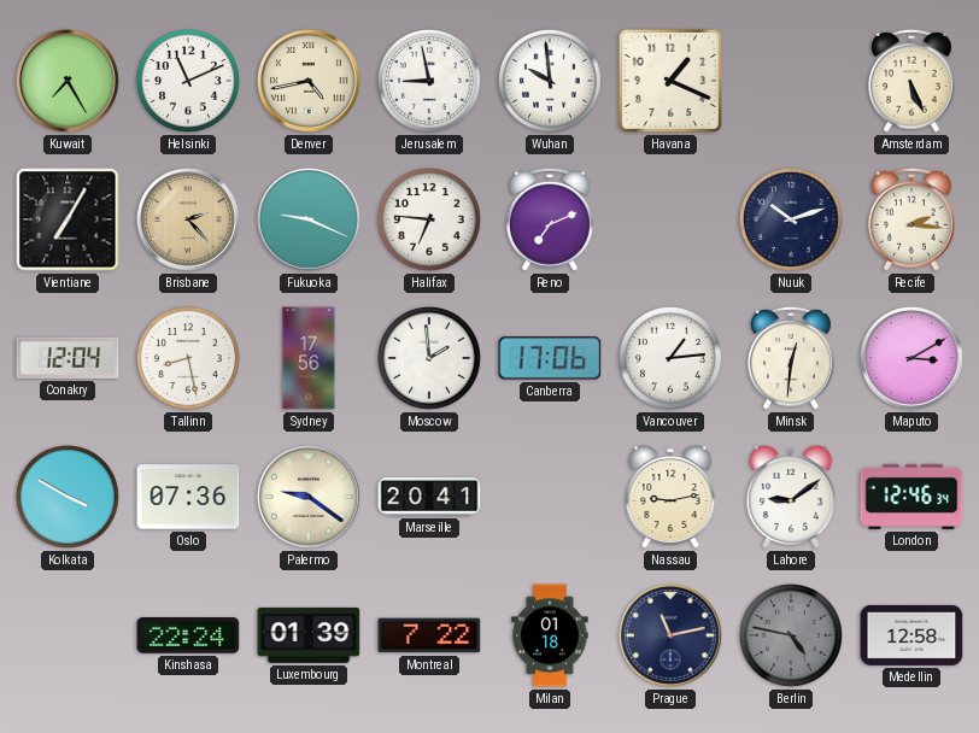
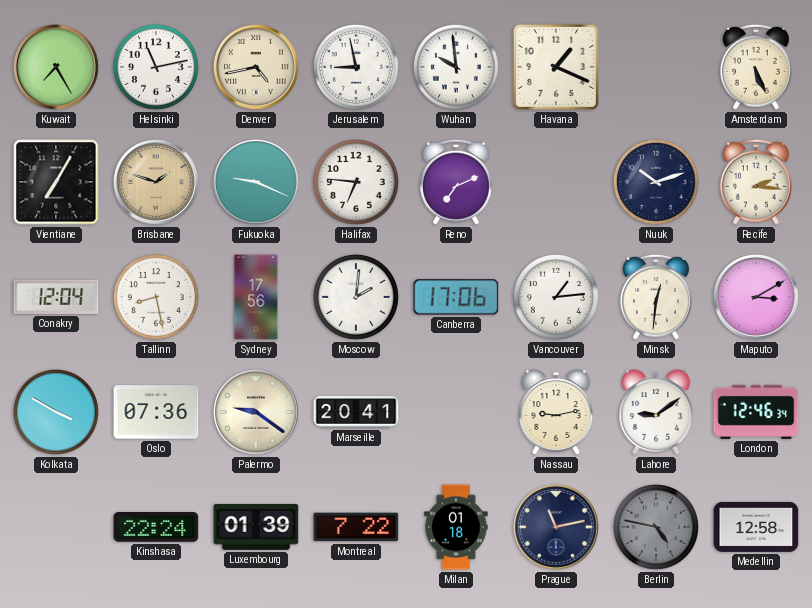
Helsinki: 11:11 -> 11:13
Brisbane: 2:23 -> 1:48
Moscow: 1:59 -> 2:01
